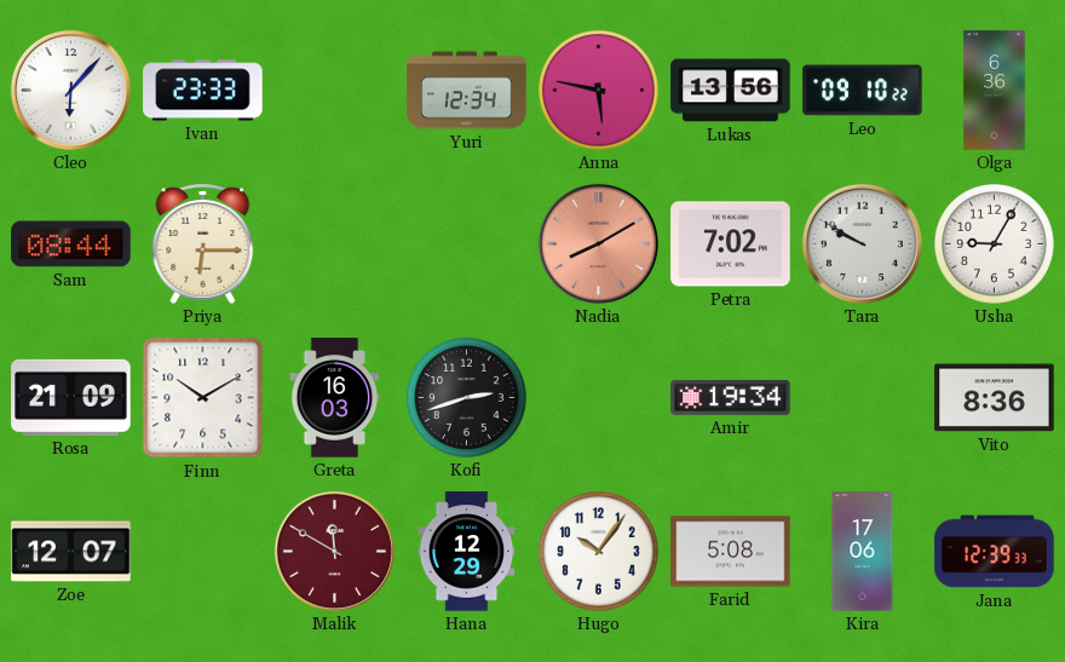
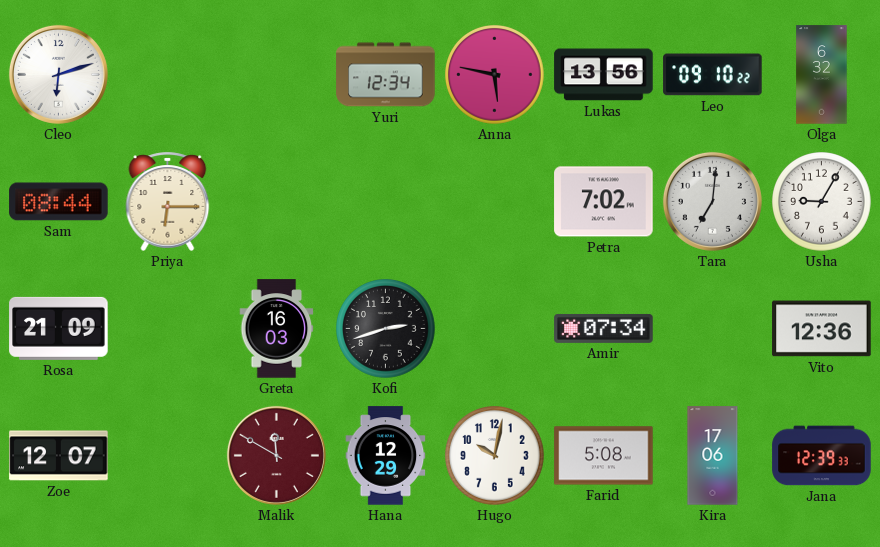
Cleo: 6:07 -> 6:12
Ivan: 23:33 -> none
Olga: 6:36 -> 6:32
Nadia: 8:10 -> none
Tara: 9:50 -> 7:01
Finn: 10:10 -> none
Amir: 19:34 -> 07:34
Vito: 8:36 -> 12:36
Hugo: 10:06 -> 10:02
